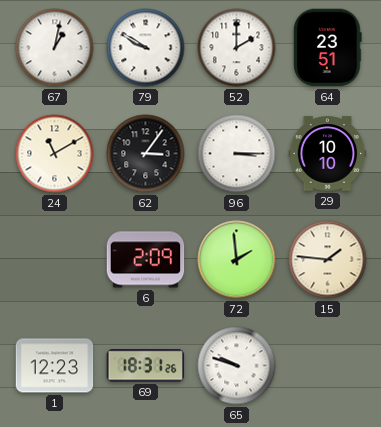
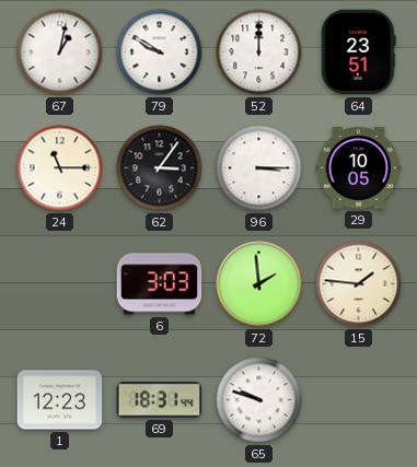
52: 2:00 -> 12:00
24: 11:10 -> 11:15
29: 10:10 -> 10:05
6: 2:09 -> 3:03
69: 18:31:26 -> 18:31:44
